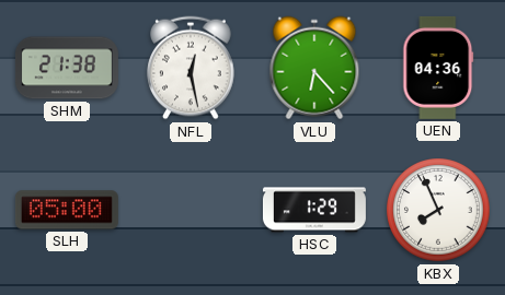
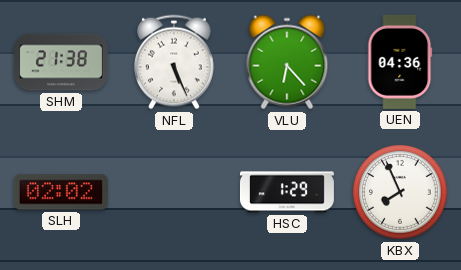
NFL: 12:28 -> 5:26
SLH: 05:00 -> 02:02
